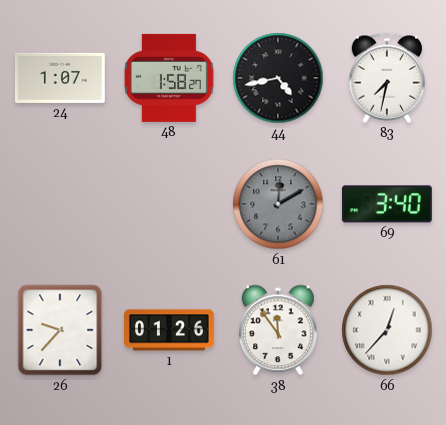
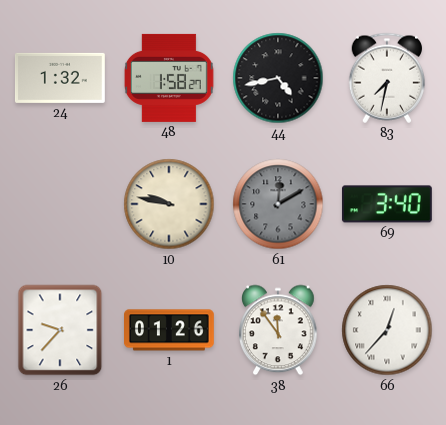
24: 1:07 -> 1:32
10: none -> 9:47
